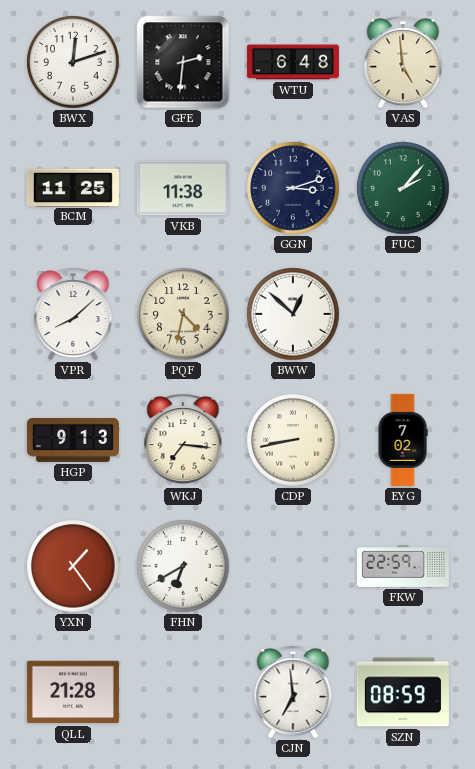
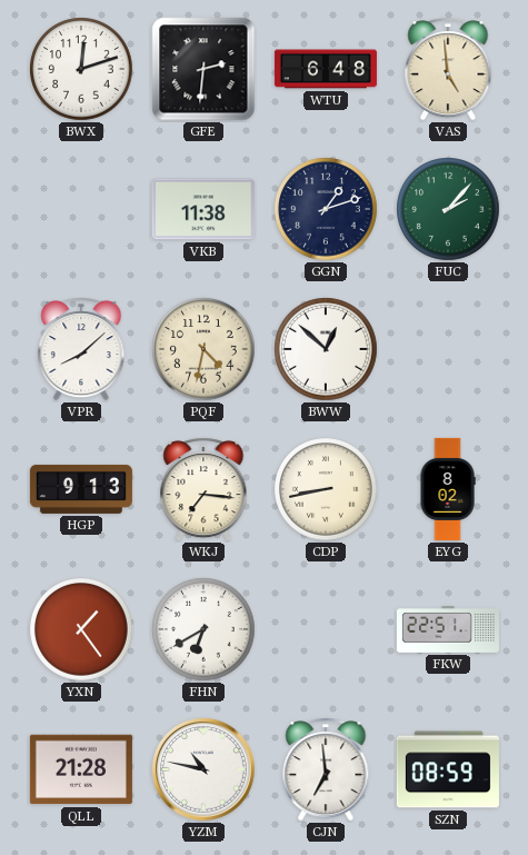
BCM: 11:25 -> none
GGN: 3:12 -> 1:12
EYG: 7:02 -> 8:02
FKW: 22:59 -> 22:51
YZM: none -> 10:47
